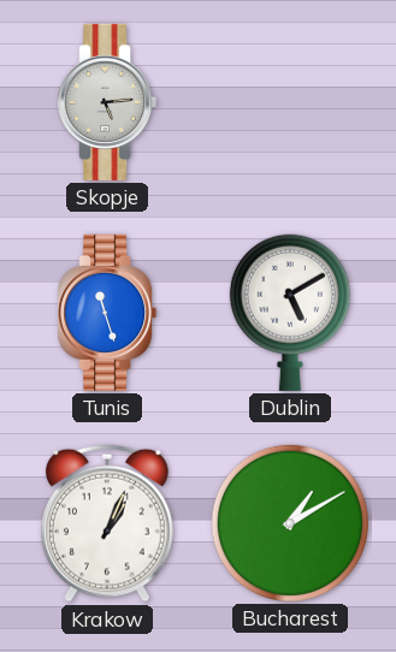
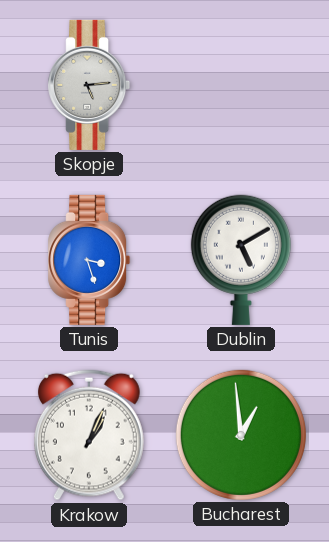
Tunis: 11:27 -> 3:27
Bucharest: 1:10 -> 12:59
